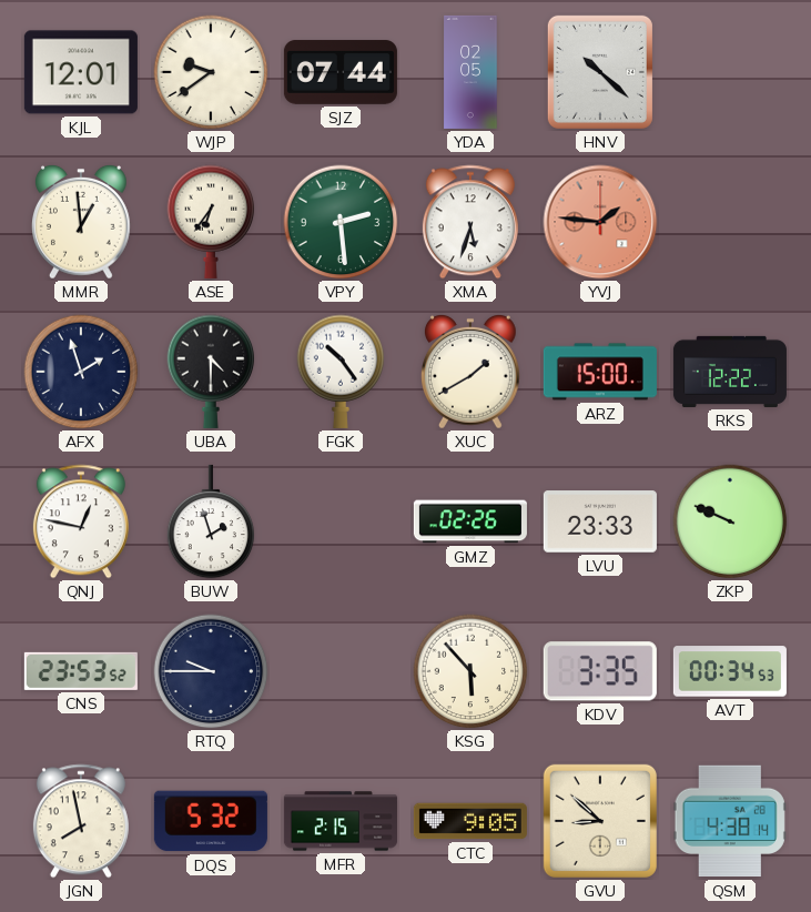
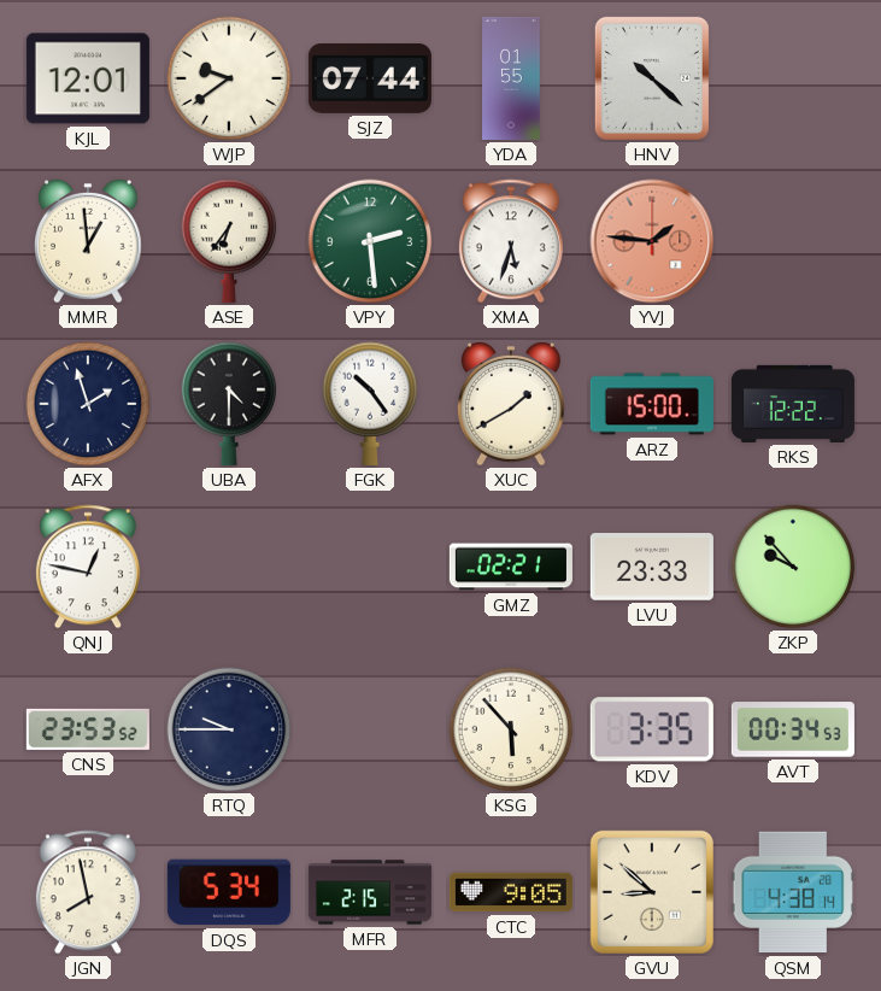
YDA: 02:05 -> 01:55
BUW: 1:57 -> none
GMZ: 02:26 -> 02:21
ZKP: 9:49 -> 9:53
DQS: 5:32 -> 5:34
